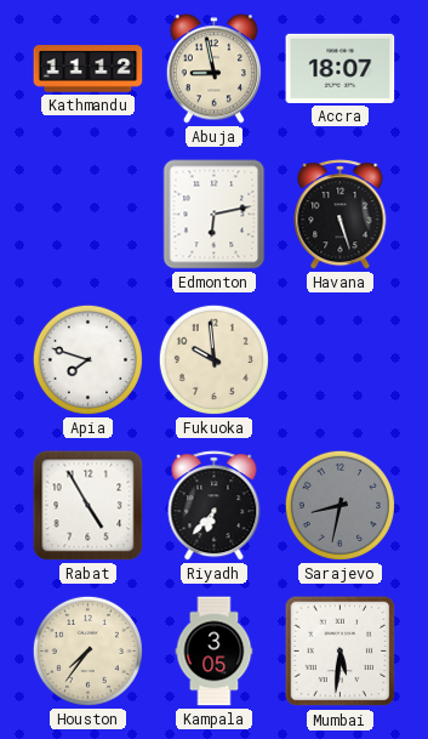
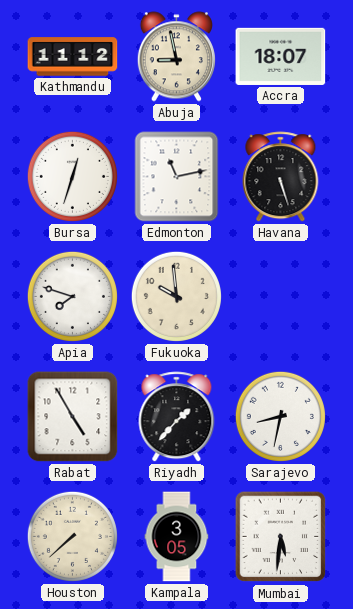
Bursa: none -> 12:33
Edmonton: 6:13 -> 11:13
Riyadh: 6:37 -> 1:37
Sarajevo dial: grey -> white
Houston: 7:36 -> 7:38
